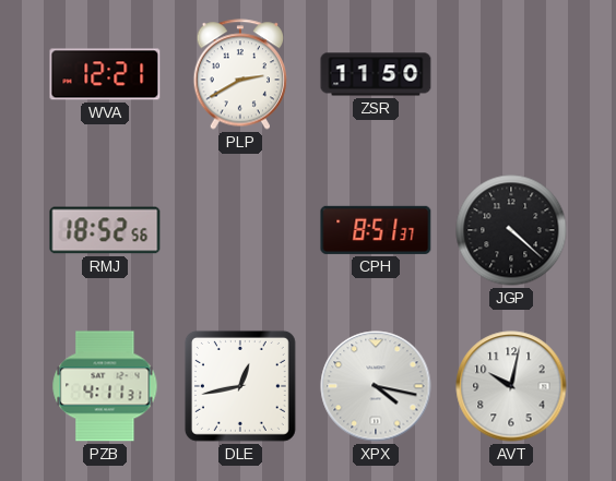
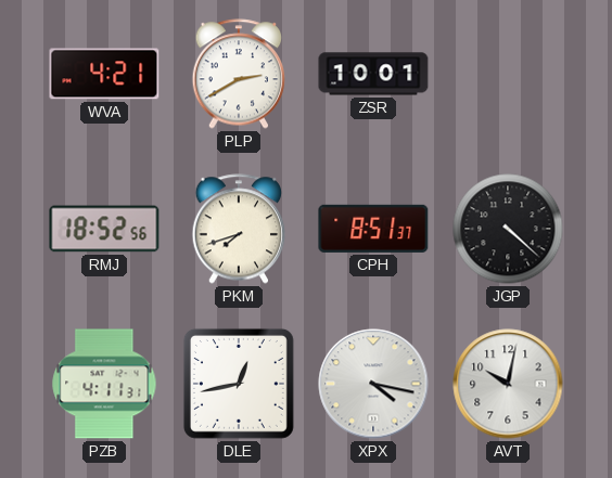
WVA: 12:21 -> 4:21
ZSR: 11:50 -> 10:01
PKM: none -> 7:42
